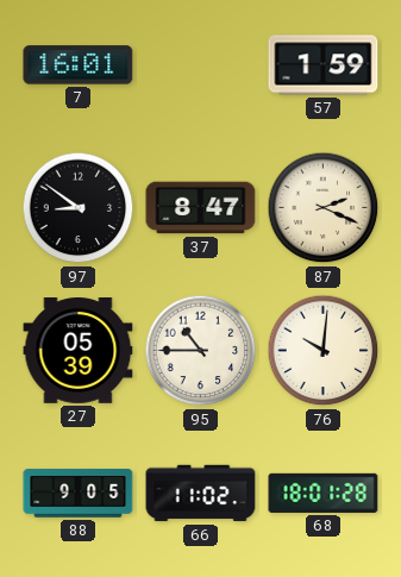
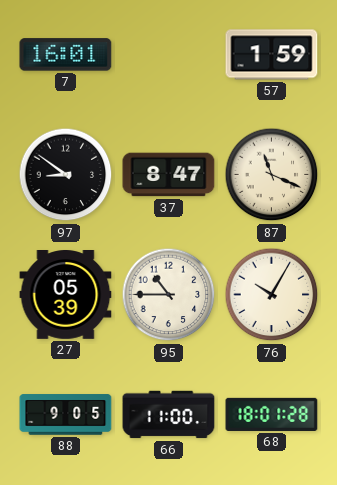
87: 2:19 -> 11:19
76: 10:01 -> 10:05
66: 11:02 -> 11:00
